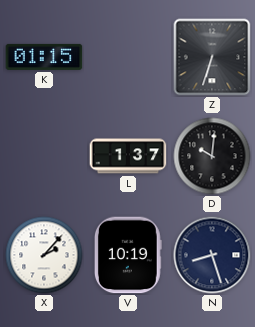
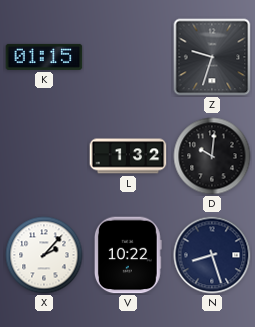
Z: 6:33 -> 9:33
L: 1:37 -> 1:32
V: 10:19 -> 10:22
